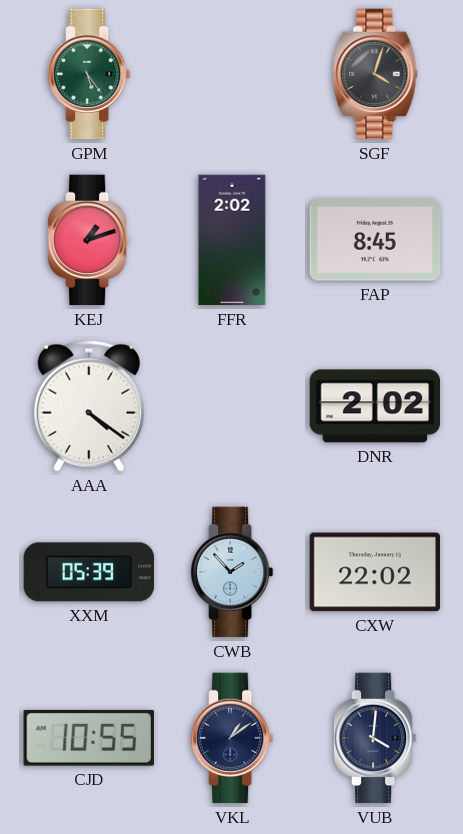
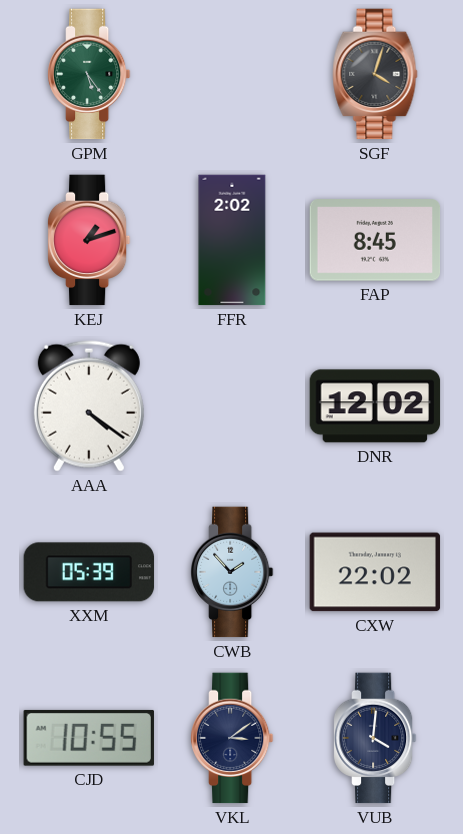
DNR: 2:02 -> 12:02
VKL: 1:09 -> 3:09
